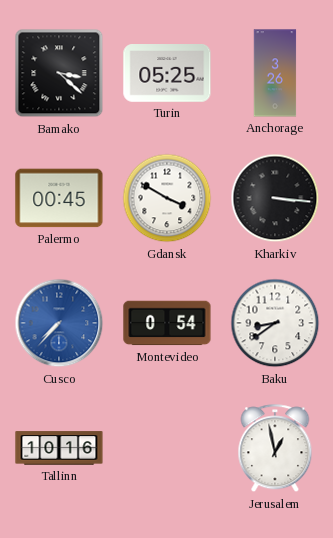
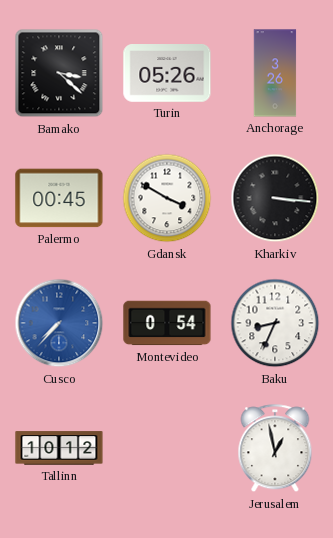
Turin: 05:25 -> 05:26
Baku: 8:39 -> 8:34
Tallinn: 10:16 -> 10:12
